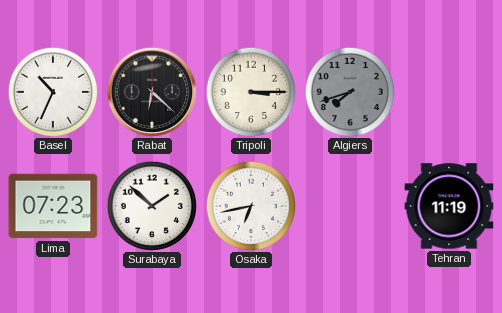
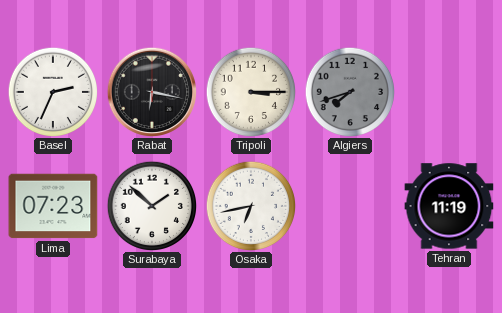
Basel: 10:34 -> 2:34
Rabat: 6:22 -> 6:17
